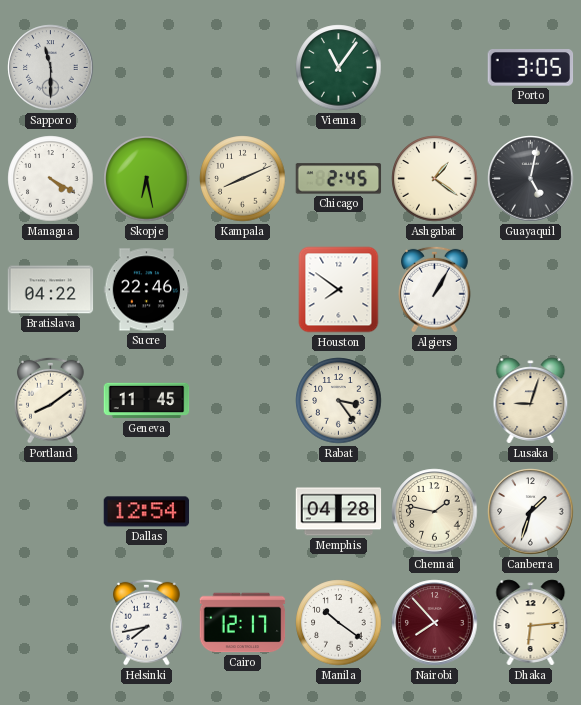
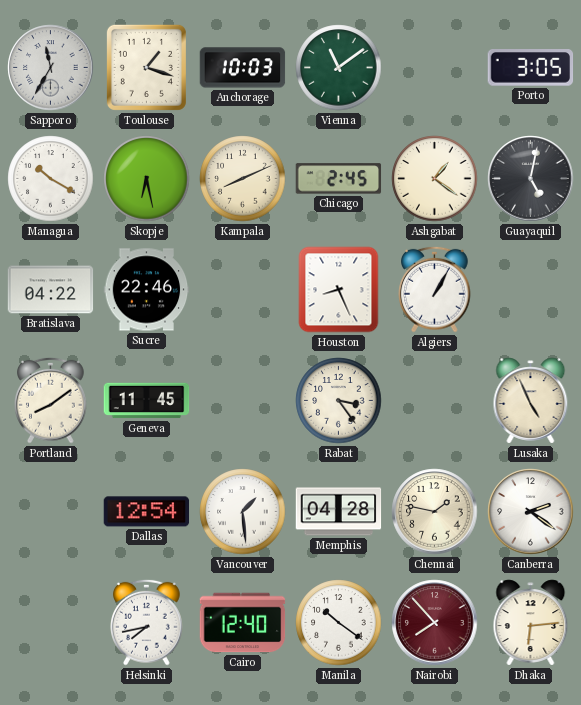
Sapporo: 11:30 -> 11:35
Toulouse: none -> 1:18
Anchorage: none -> 10:03
Vienna: 11:06 -> 11:09
Managua: 4:20 -> 10:20
Houston: 7:51 -> 8:26
Lusaka: 9:03 -> 4:56
Vancouver: none -> 1:29
Canberra: 1:33 -> 2:21
Cairo: 12:17 -> 12:40
